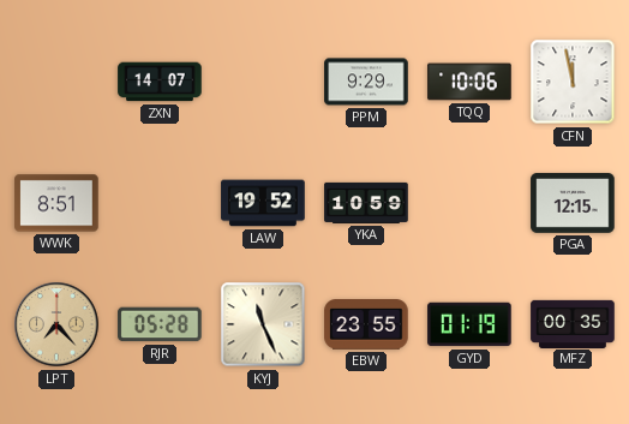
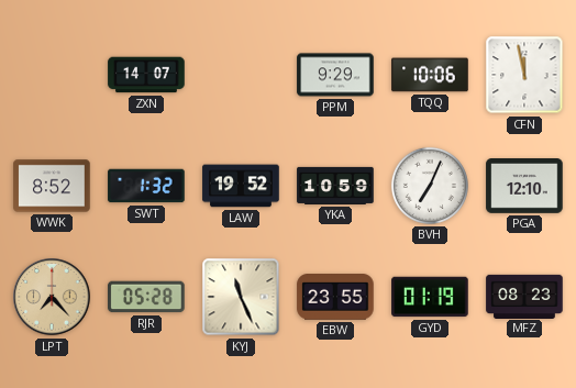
WWK: 8:51 -> 8:52
SWT: none -> 1:32
BVH: none -> 7:04
PGA: 12:15 -> 12:10
MFZ: 00:35 -> 08:23
